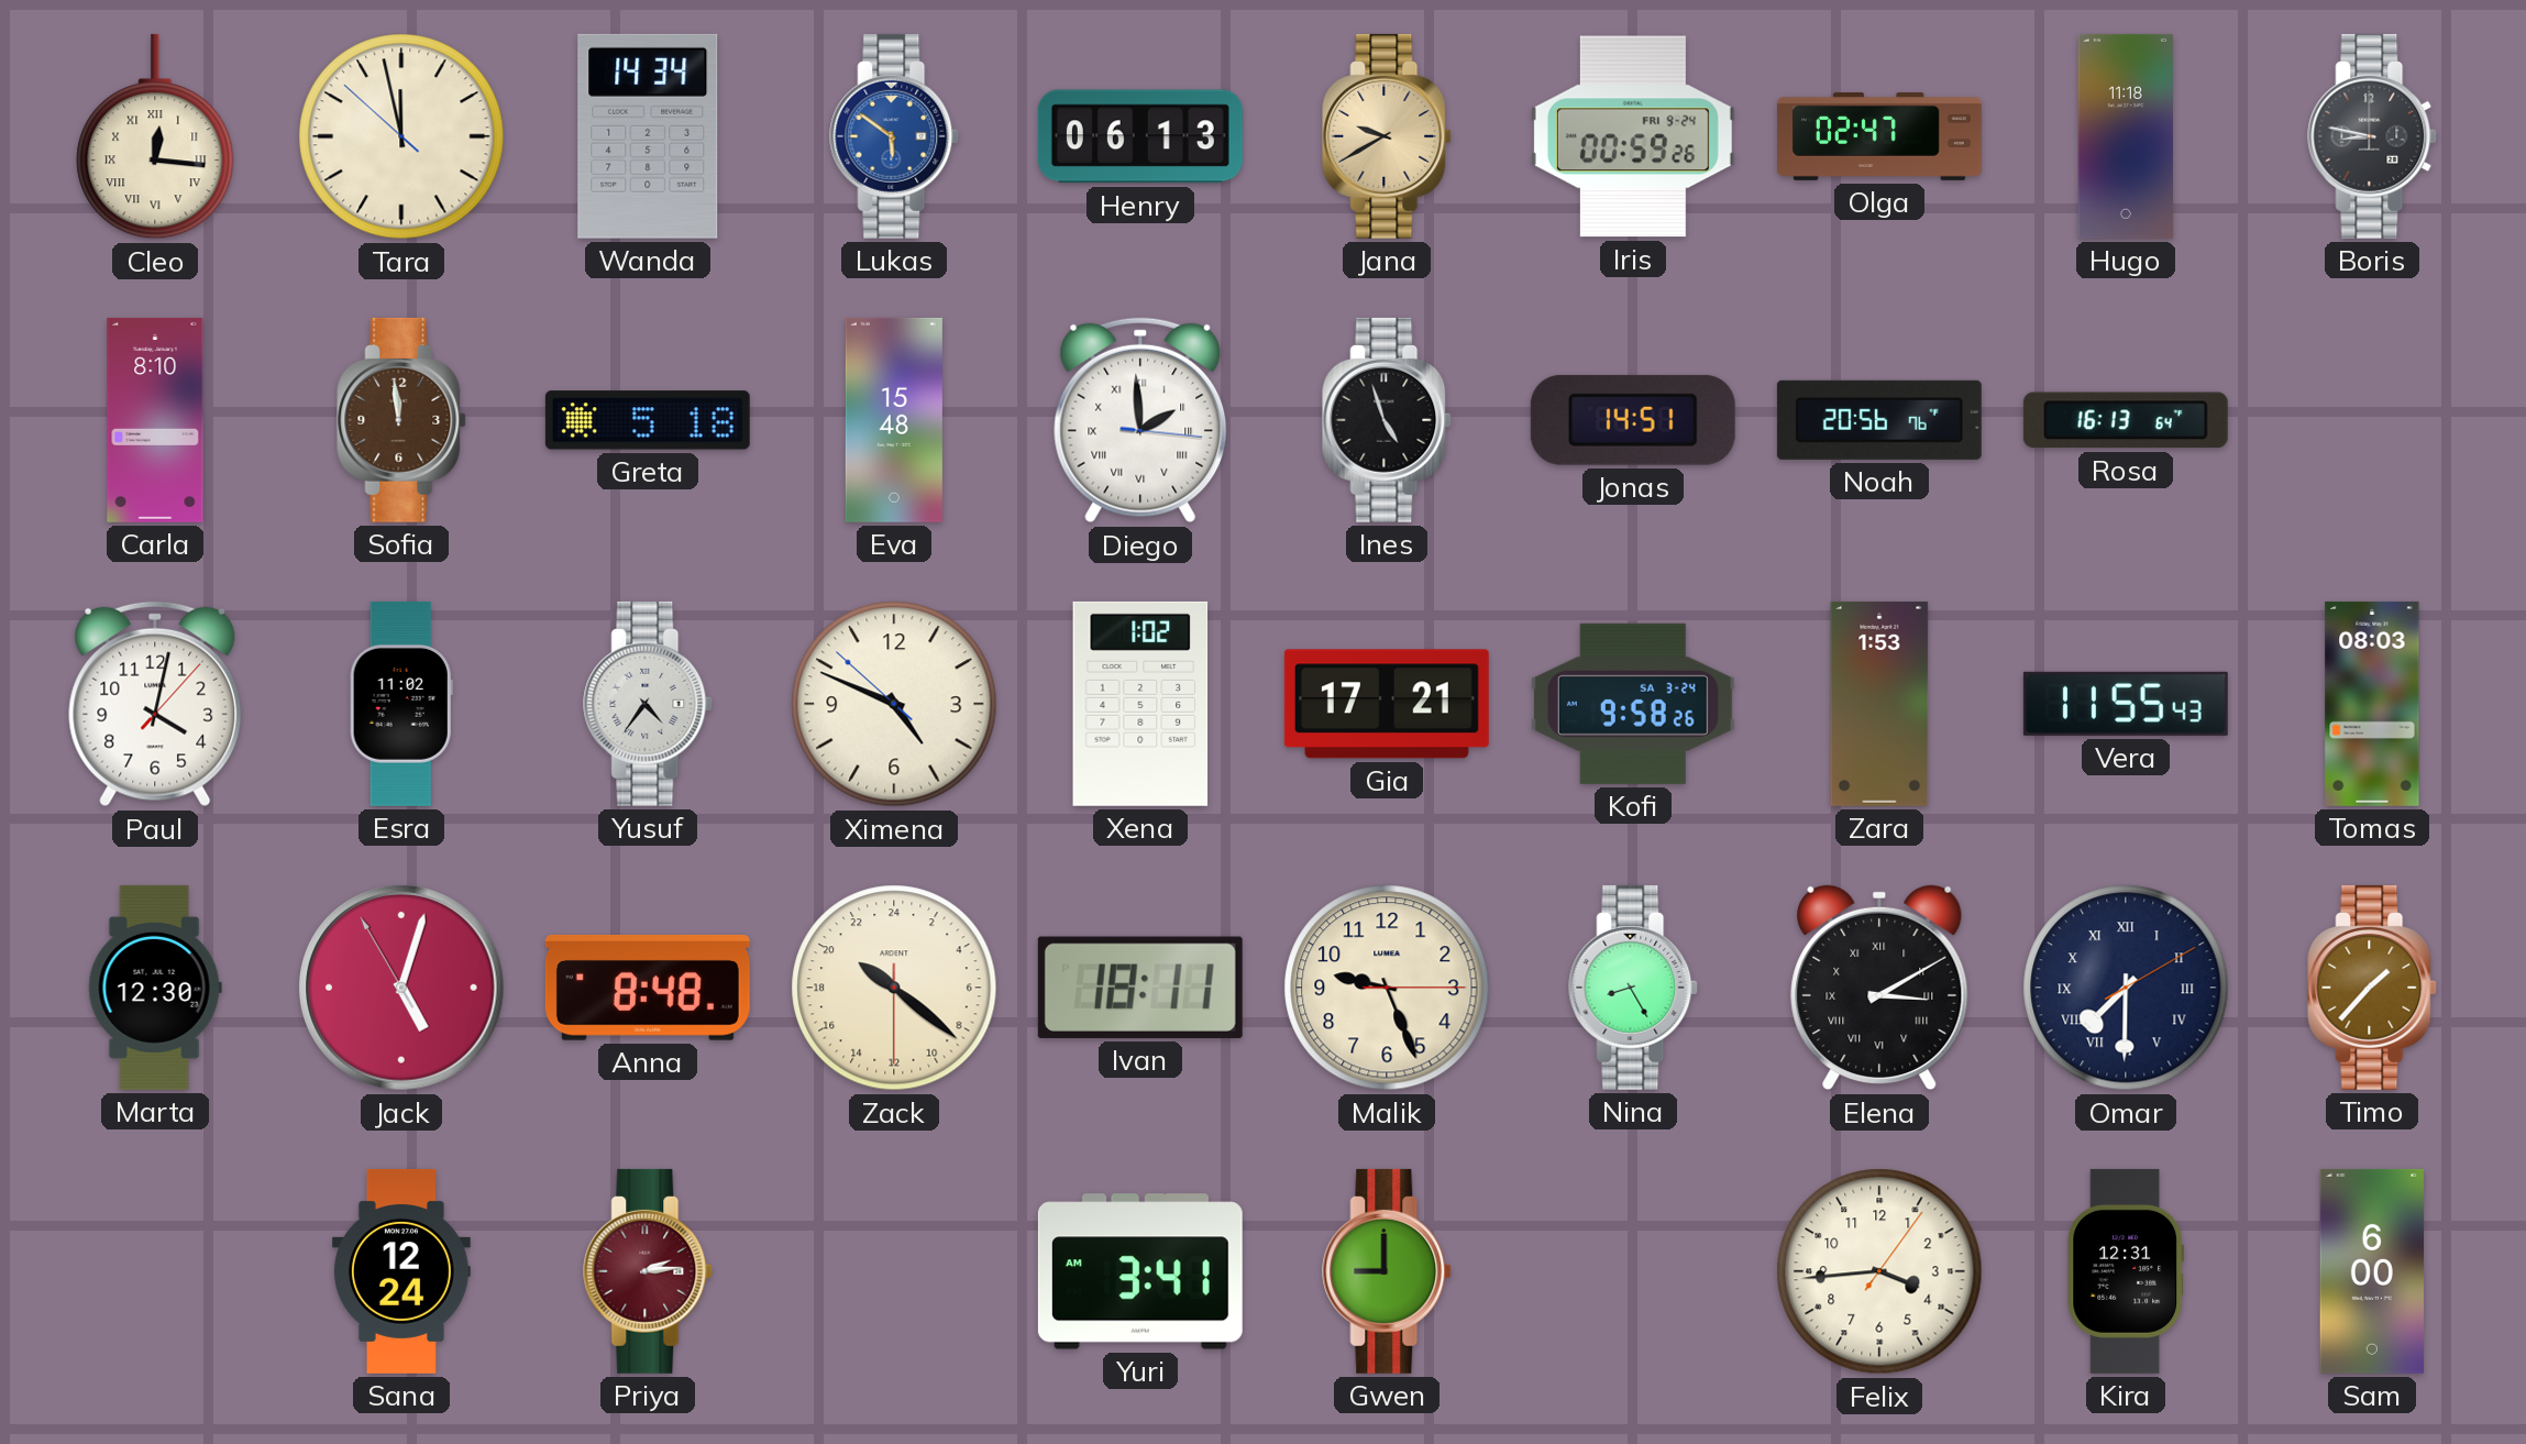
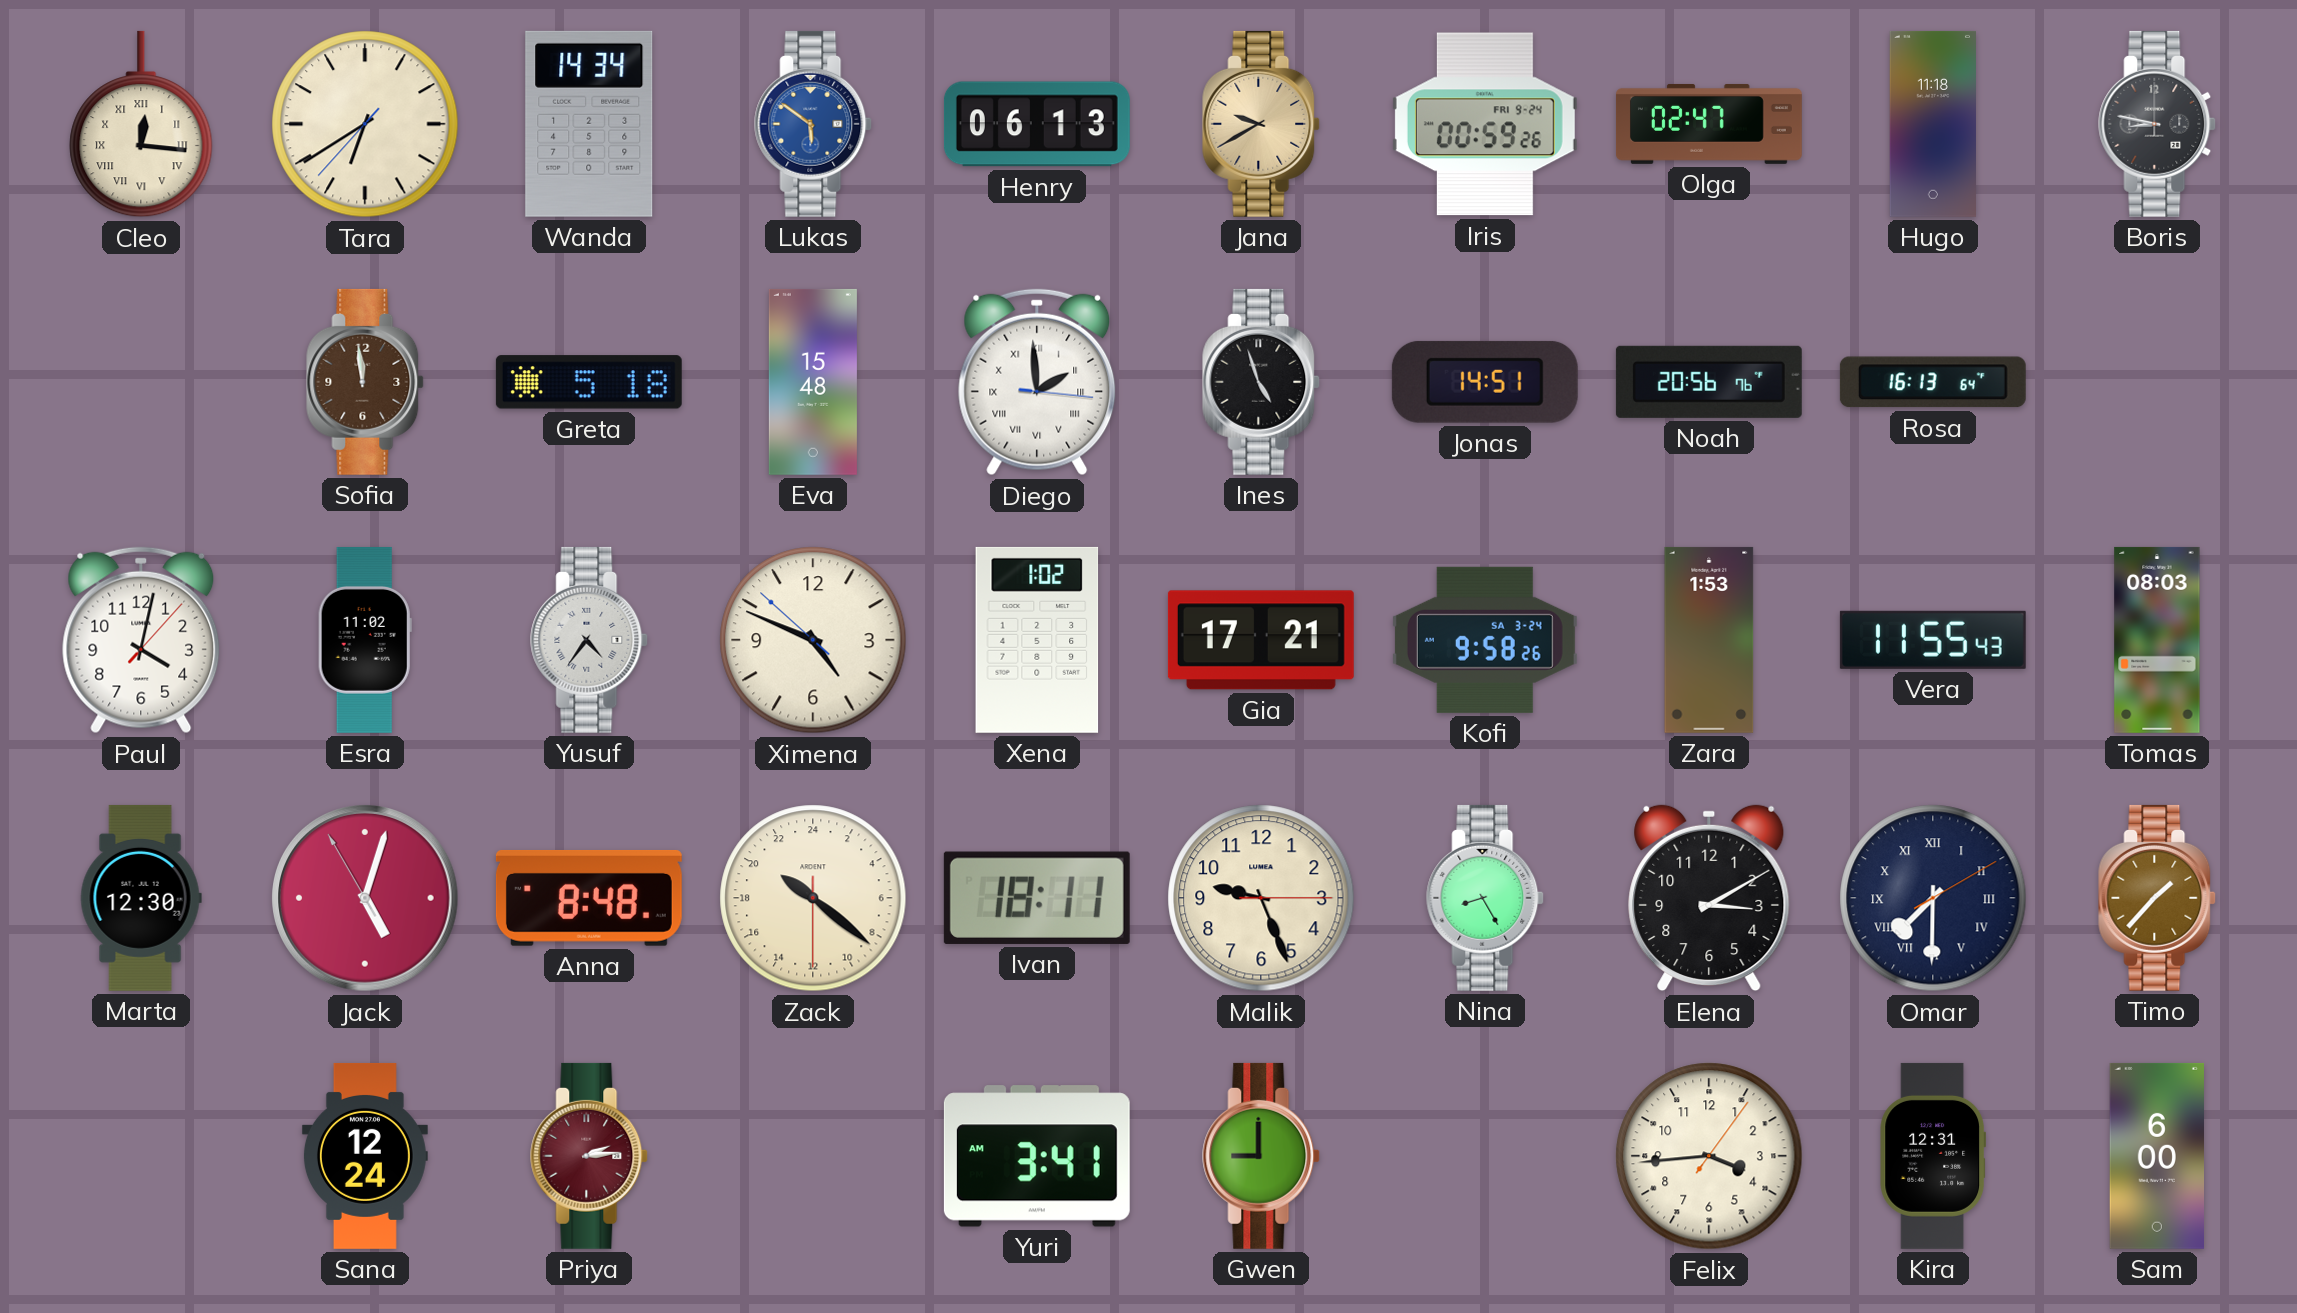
Tara: 11:57 -> 6:39
Carla: 8:10 -> none
Elena numerals: Roman -> Arabic
